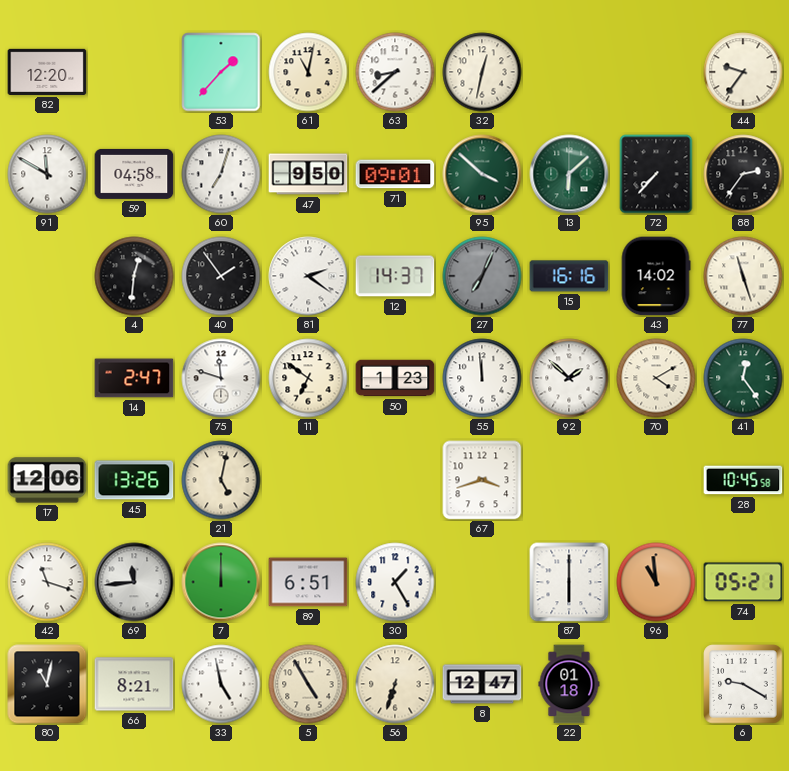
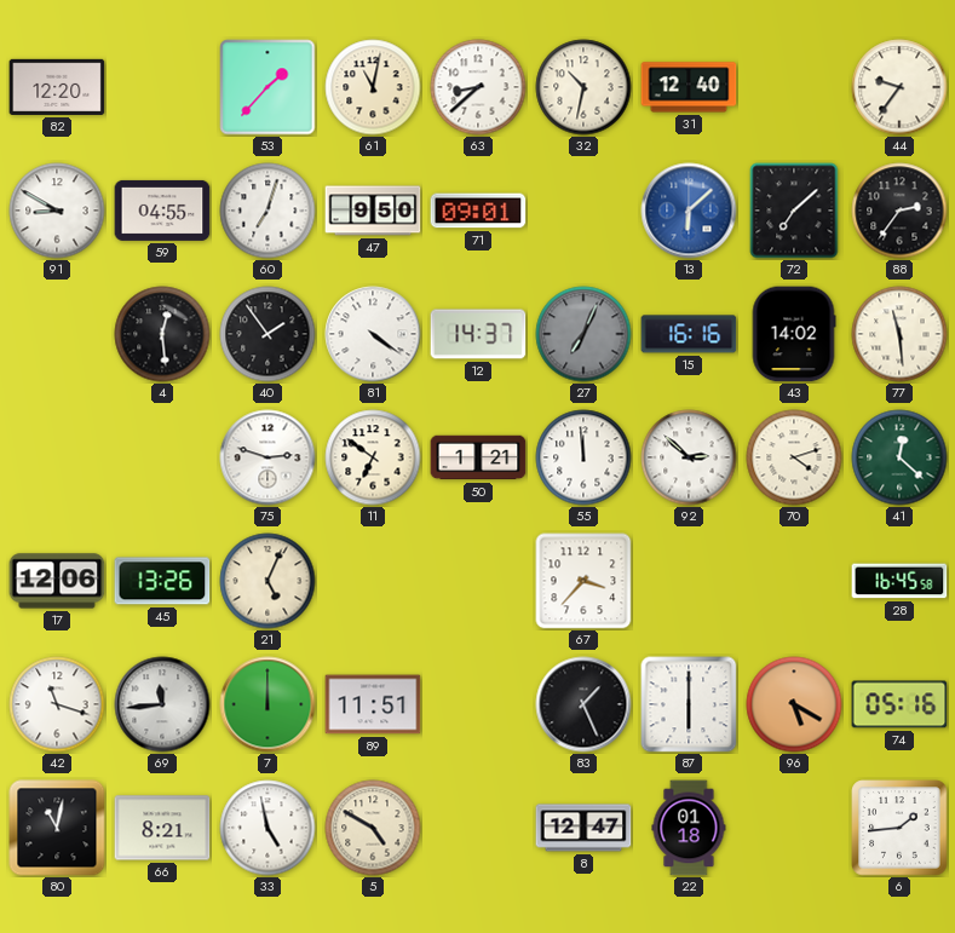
32: 12:32 -> 10:32
31: none -> 12:40
91: 11:50 -> 8:50
59: 04:58 -> 04:55
95: 3:52 -> none
13 dial: green -> blue
72: 7:37 -> 7:08
4: 12:31 -> 12:29
81: 2:21 -> 4:21
77: 11:27 -> 11:29
14: 2:47 -> none
75: 11:48 -> 2:48
50: 1:23 -> 1:21
92: 1:52 -> 2:52
70: 4:10 -> 4:12
41: 12:24 -> 12:22
21: 5:02 -> 5:04
67: 3:42 -> 3:37
28: 10:45 -> 16:45
89: 6:51 -> 11:51
30: 1:25 -> none
83: none -> 1:26
96: 10:59 -> 5:20
74: 05:21 -> 05:16
5: 4:55 -> 4:50
56: 6:33 -> none
6: 9:20 -> 1:44
